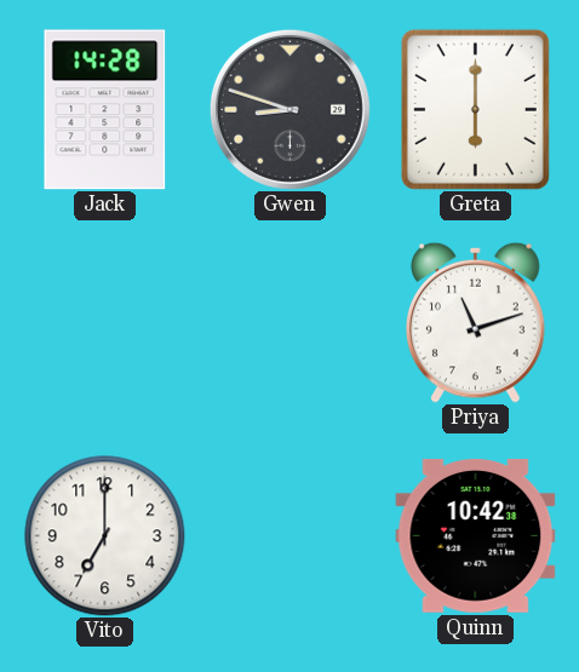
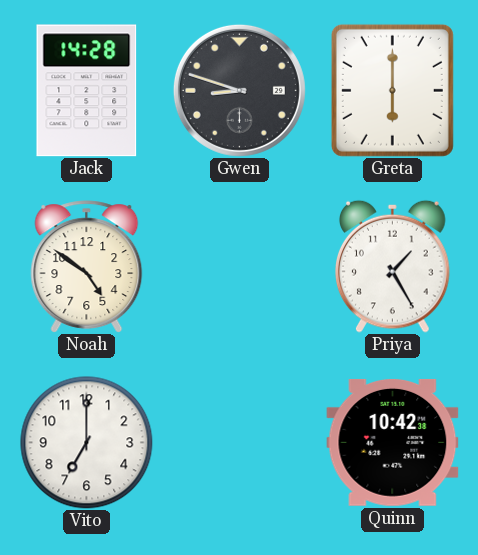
Noah: none -> 4:51
Priya: 11:12 -> 1:25
